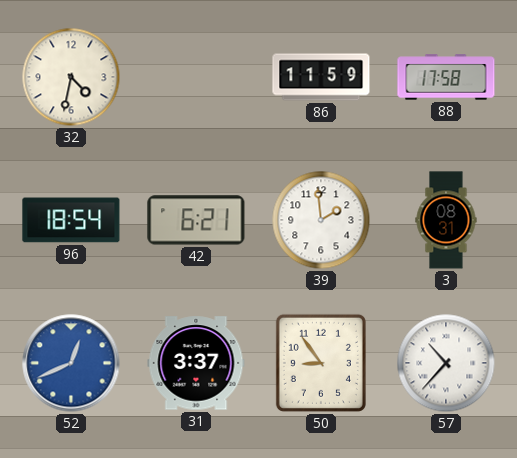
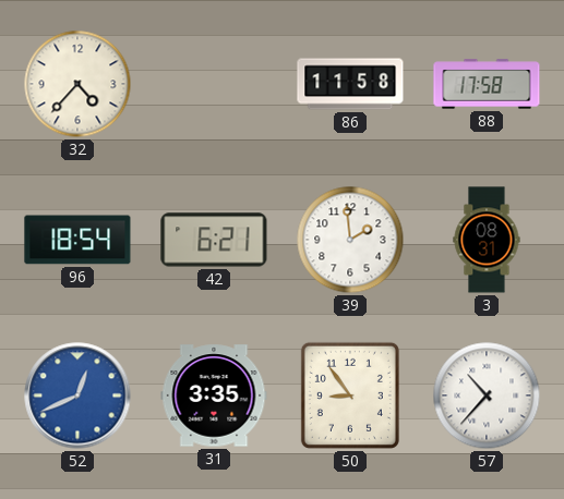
32: 4:32 -> 4:37
86: 11:59 -> 11:58
31: 3:37 -> 3:35
